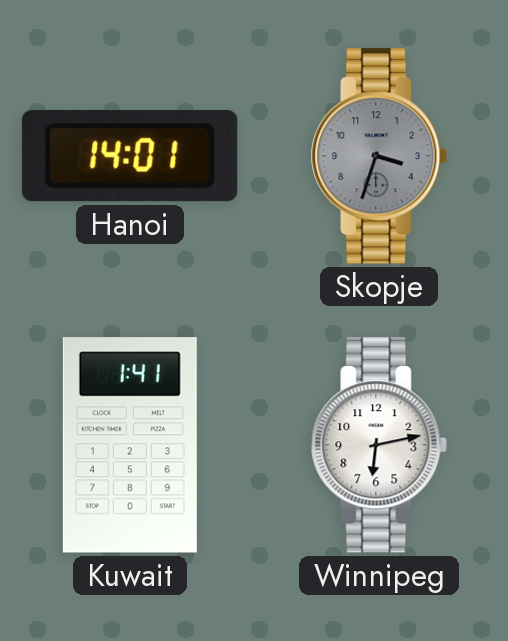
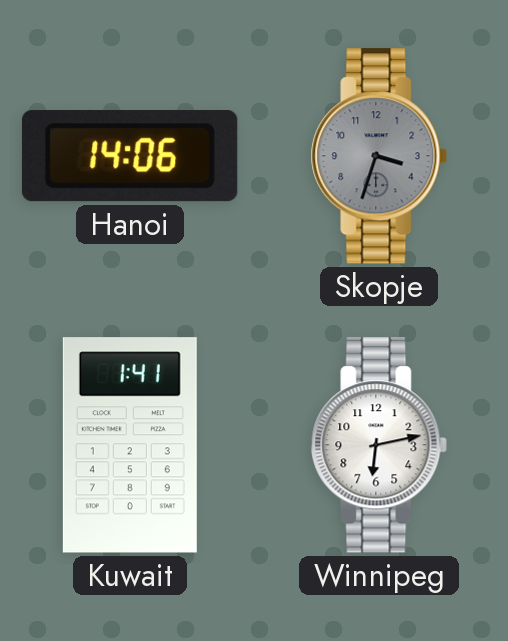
Hanoi: 14:01 -> 14:06
